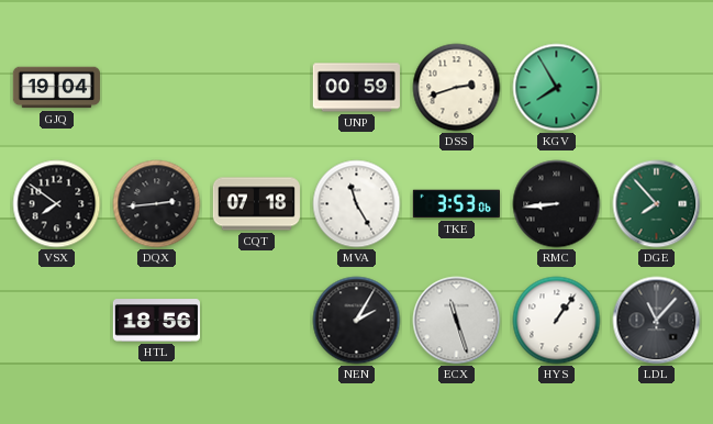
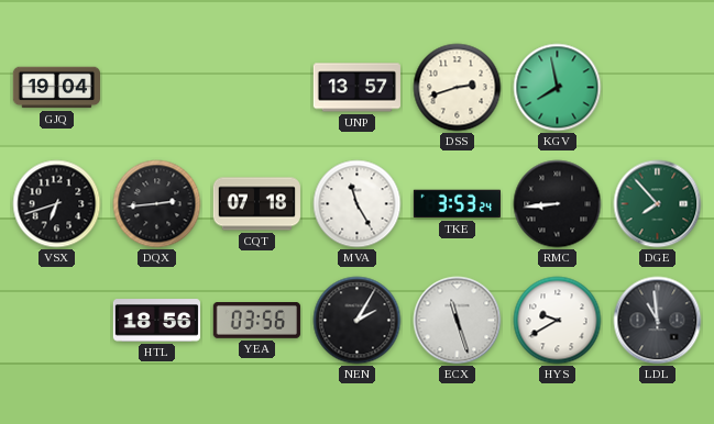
UNP: 00:59 -> 13:57
KGV: 7:55 -> 7:58
VSX: 7:51 -> 6:42
TKE: 3:53:06 -> 3:53:24
YEA: none -> 03:56
HYS: 1:06 -> 9:40
LDL: 11:07 -> 10:59
